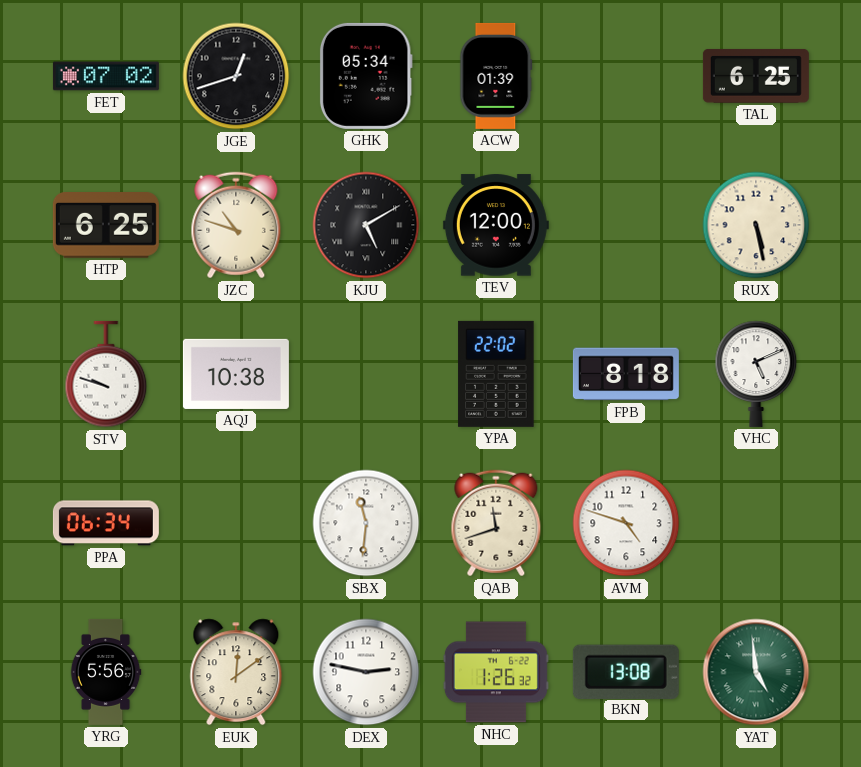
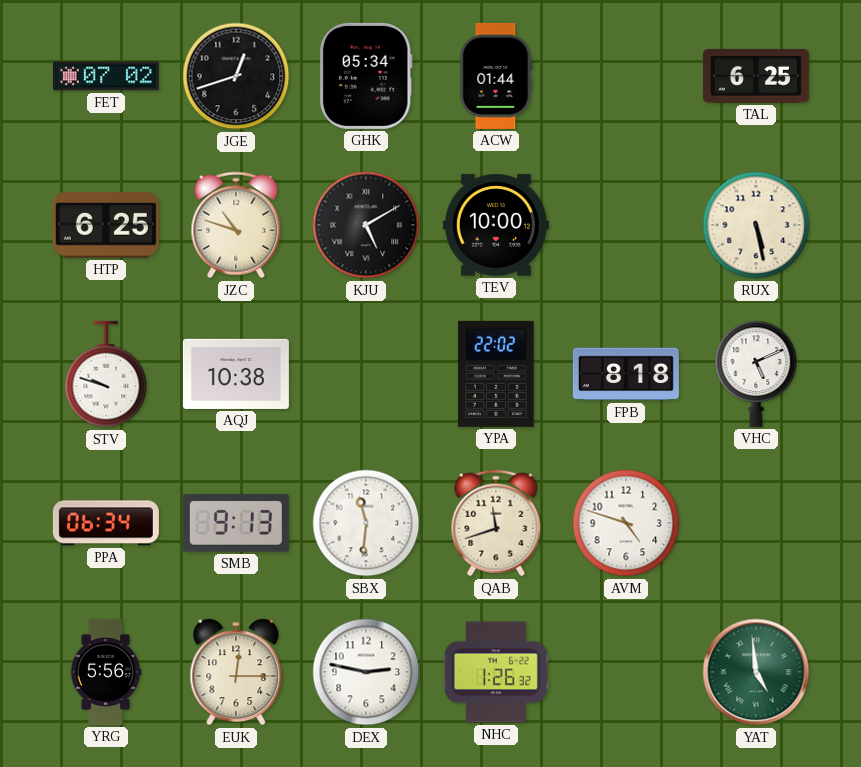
ACW: 01:39 -> 01:44
TEV: 12:00 -> 10:00
SMB: none -> 9:13
EUK: 12:09 -> 12:15
BKN: 13:08 -> none
